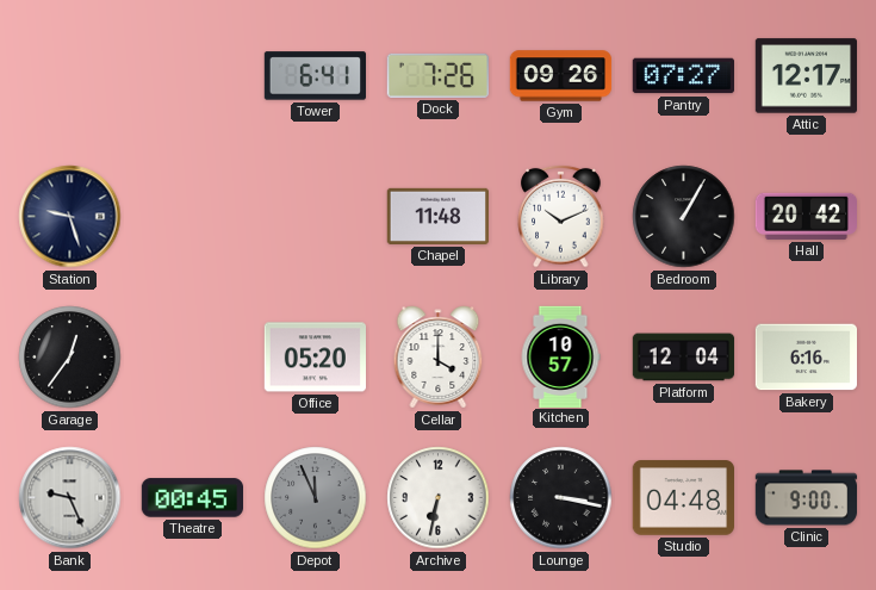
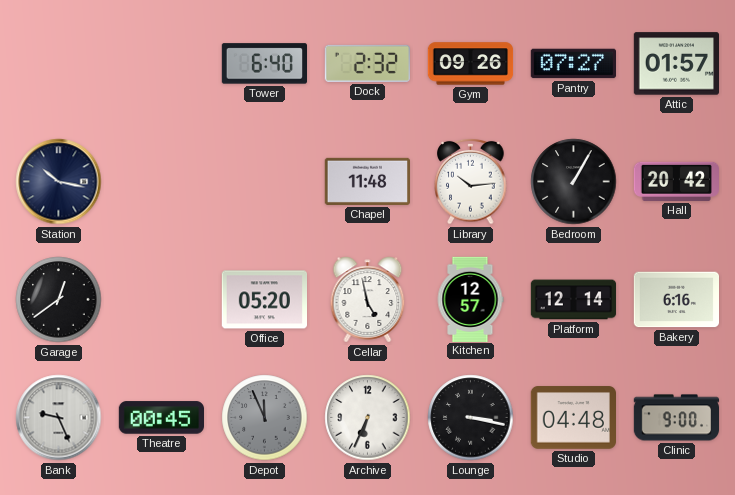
Tower: 6:41 -> 6:40
Dock: 7:26 -> 2:32
Attic: 12:17 -> 01:57
Station: 9:27 -> 10:17
Library: 10:11 -> 10:14
Garage: 12:36 -> 12:39
Cellar: 4:00 -> 4:58
Kitchen: 10:57 -> 12:57
Platform: 12:04 -> 12:14
Archive: 6:32 -> 6:34
